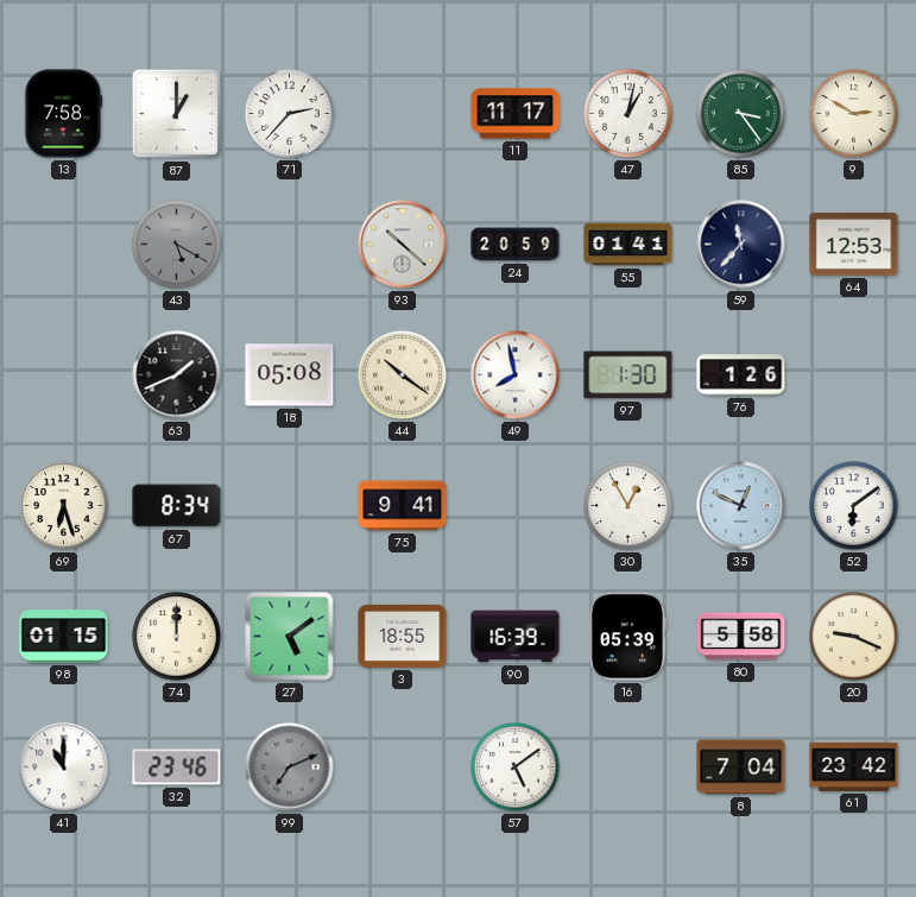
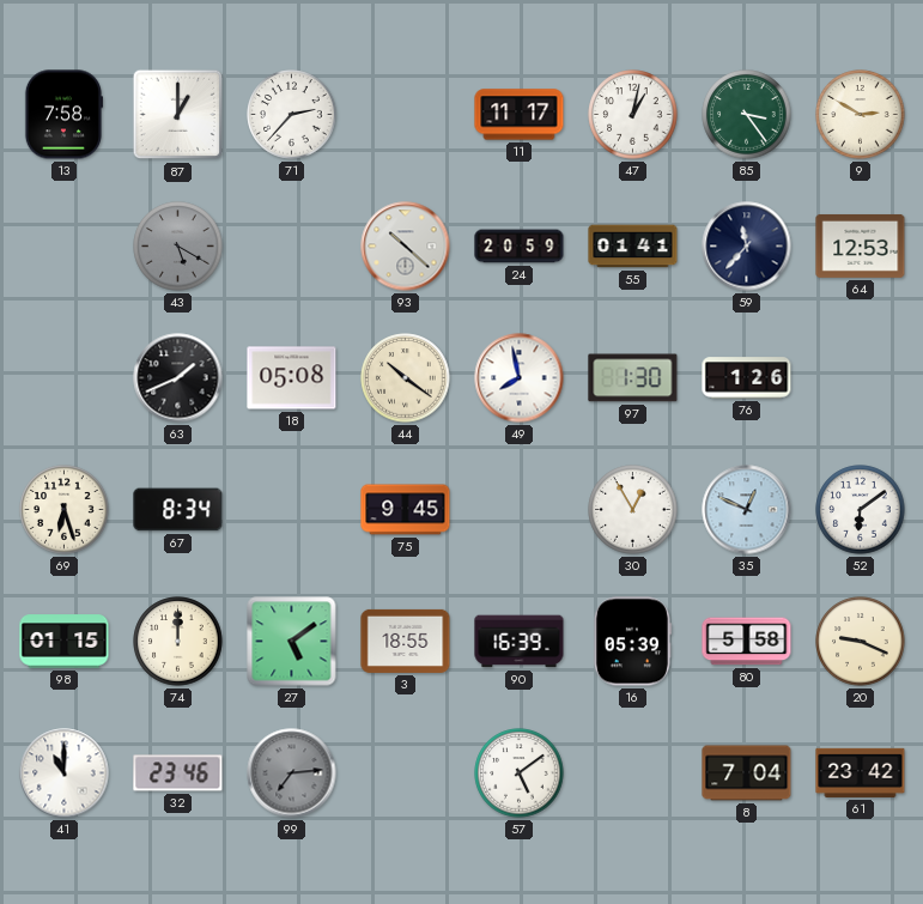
75: 9:41 -> 9:45
99: 7:11 -> 7:14
